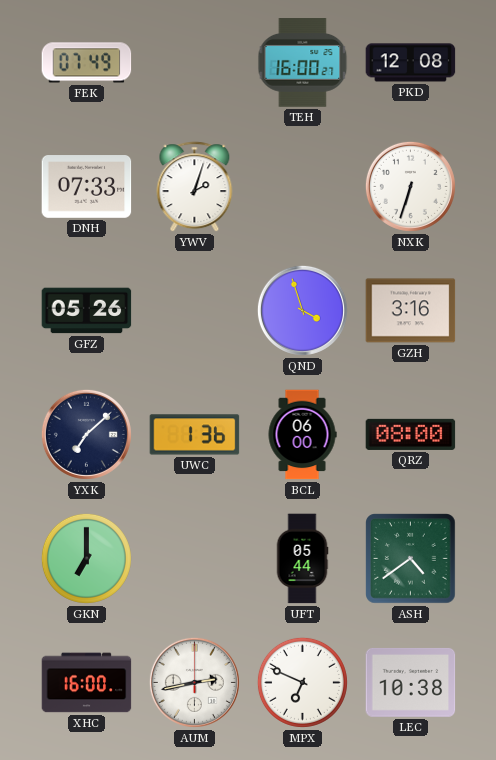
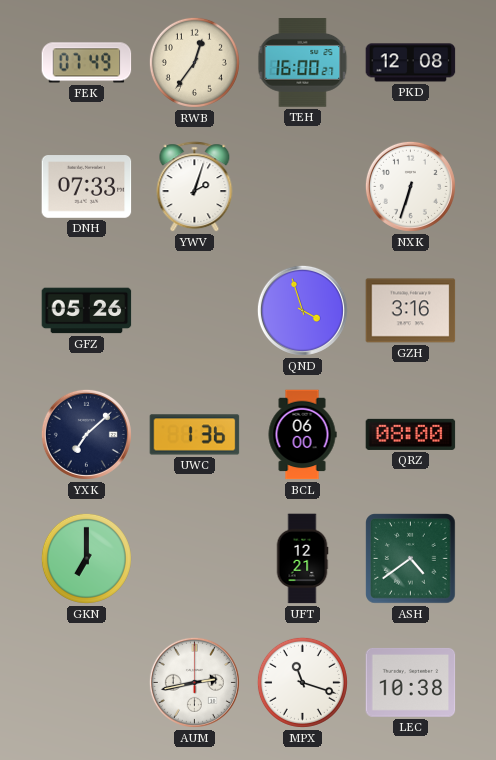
RWB: none -> 12:36
UFT: 05:44 -> 12:21
XHC: 16:00 -> none
MPX: 6:49 -> 11:18
